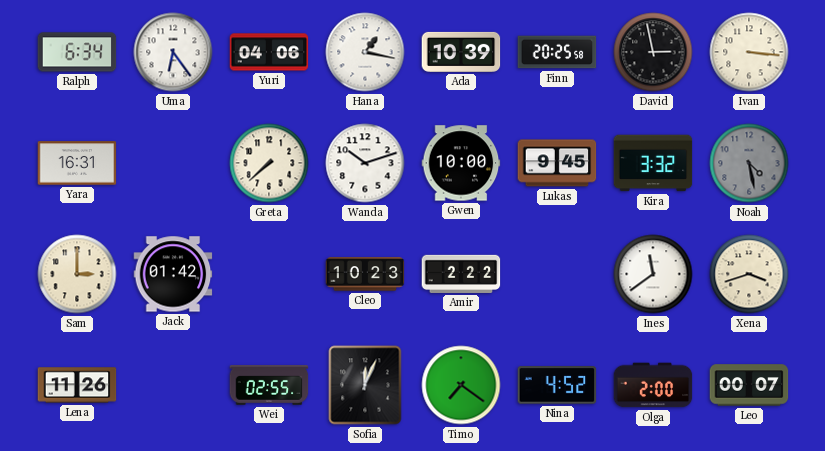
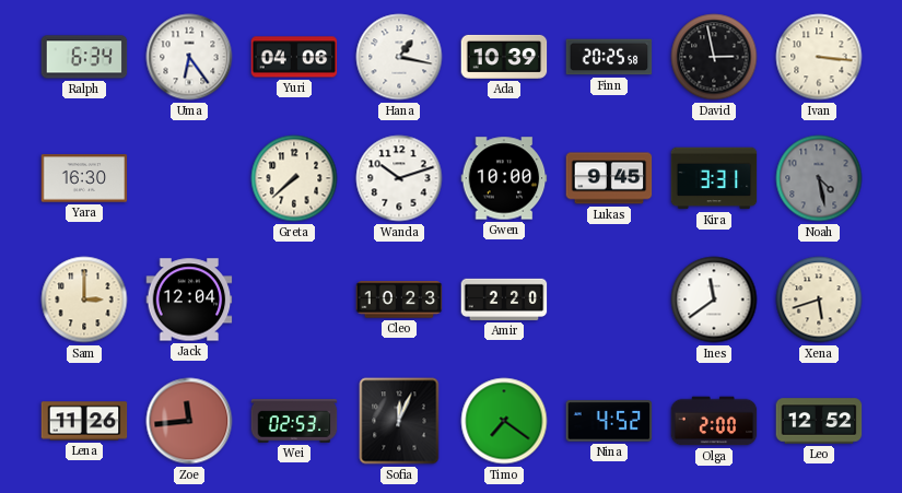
Yara: 16:31 -> 16:30
Kira: 3:32 -> 3:31
Jack: 01:42 -> 12:04
Amir: 2:22 -> 2:20
Xena: 3:42 -> 5:42
Zoe: none -> 11:44
Wei: 02:55 -> 02:53
Leo: 00:07 -> 12:52
